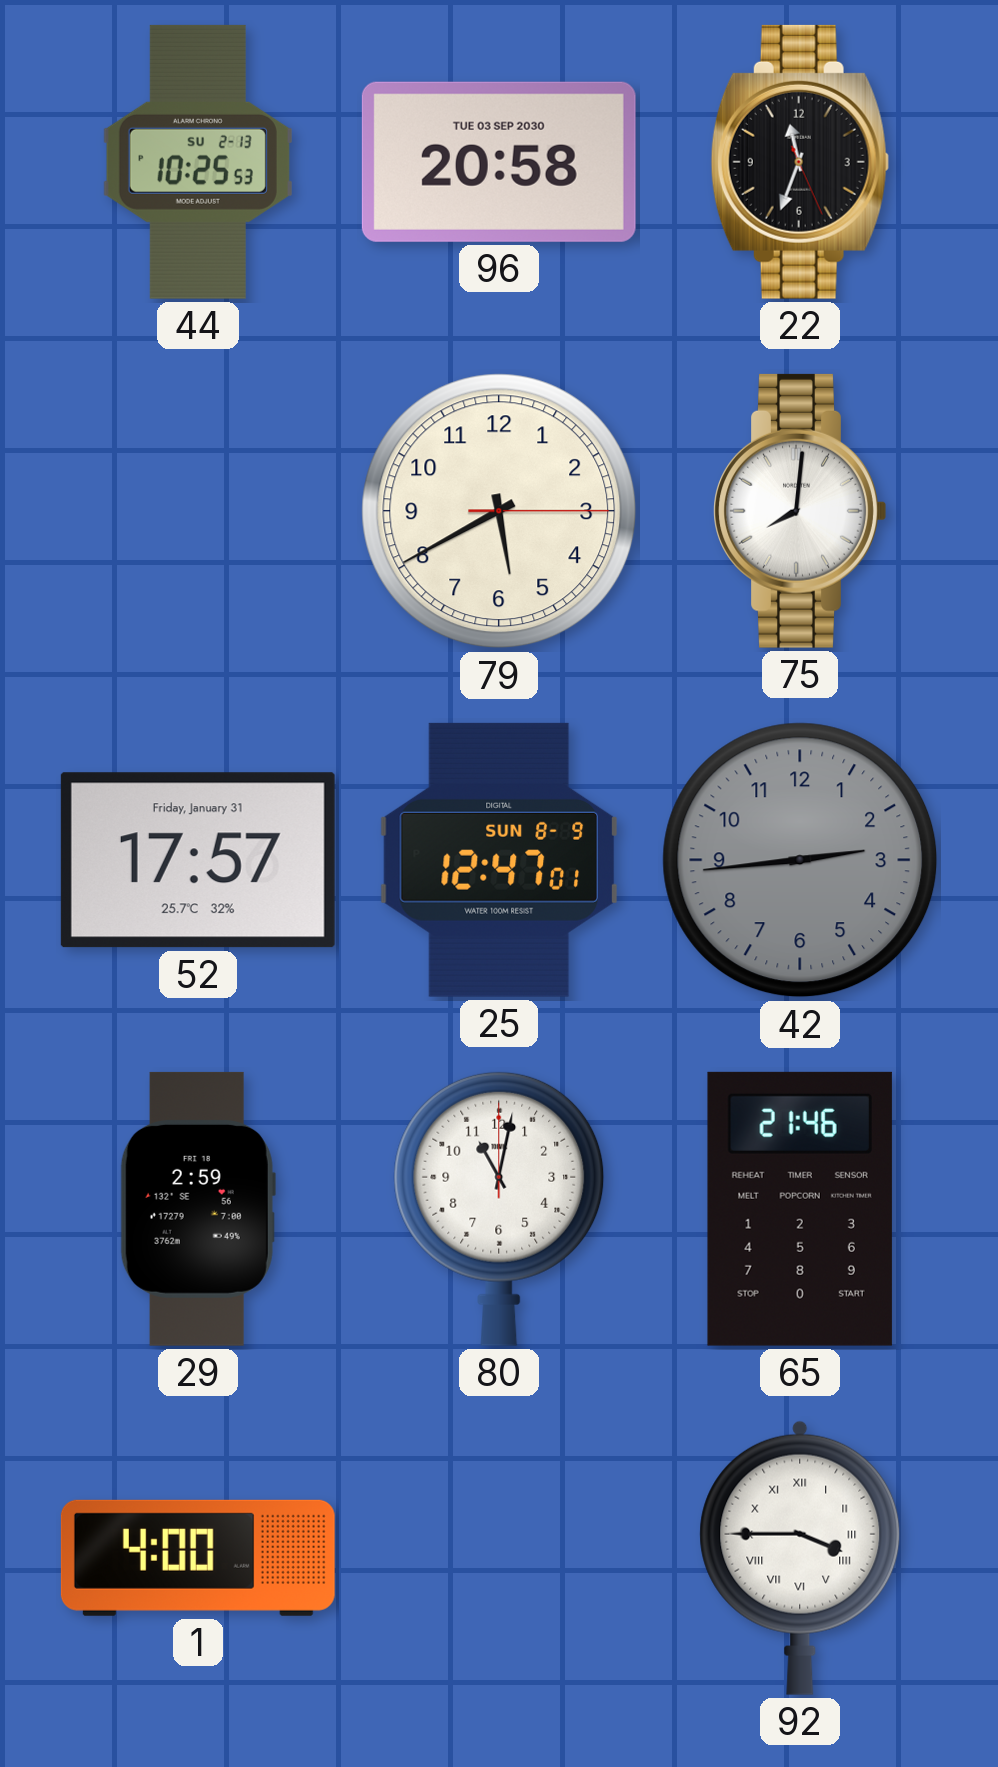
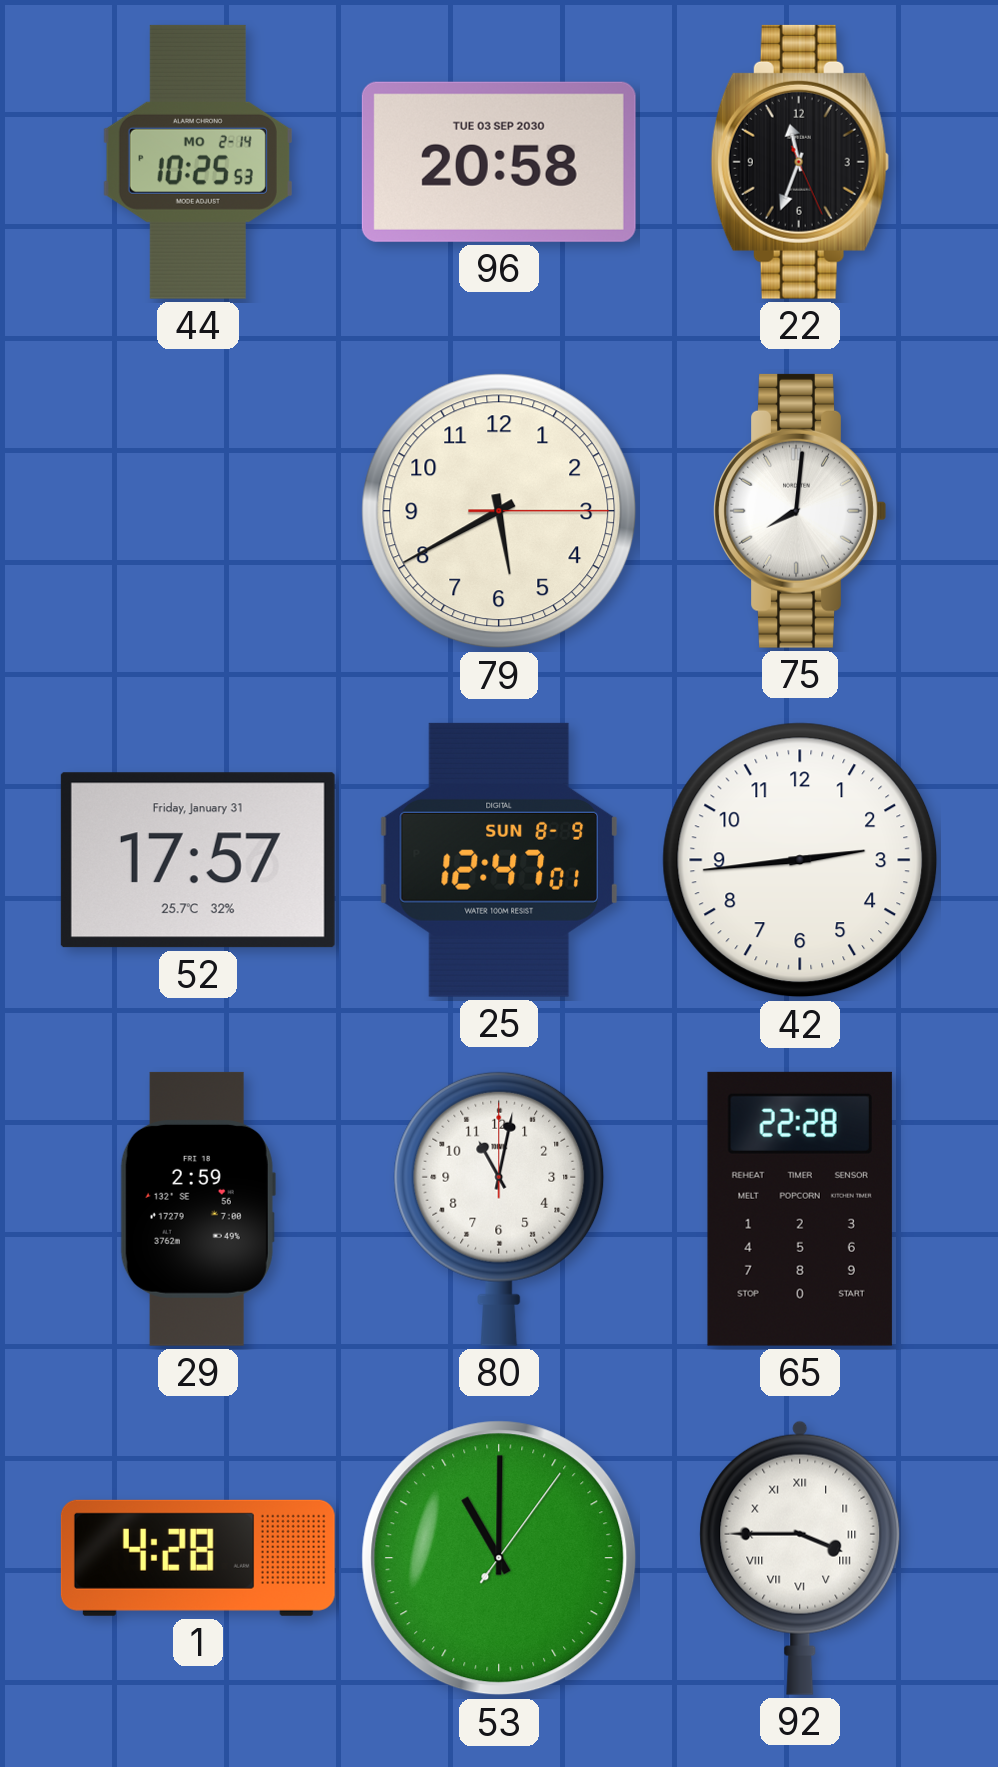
44 date: SU 2-13 -> MO 2-14
42 dial: grey -> white
65: 21:46 -> 22:28
1: 4:00 -> 4:28
53: none -> 11:00
